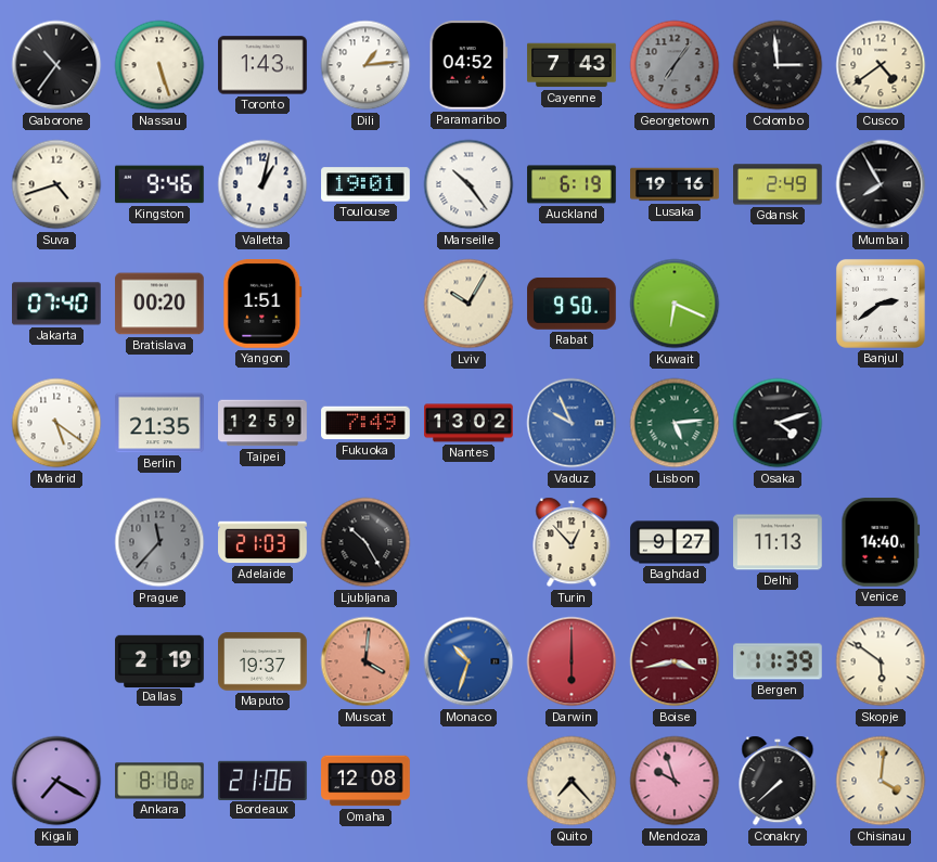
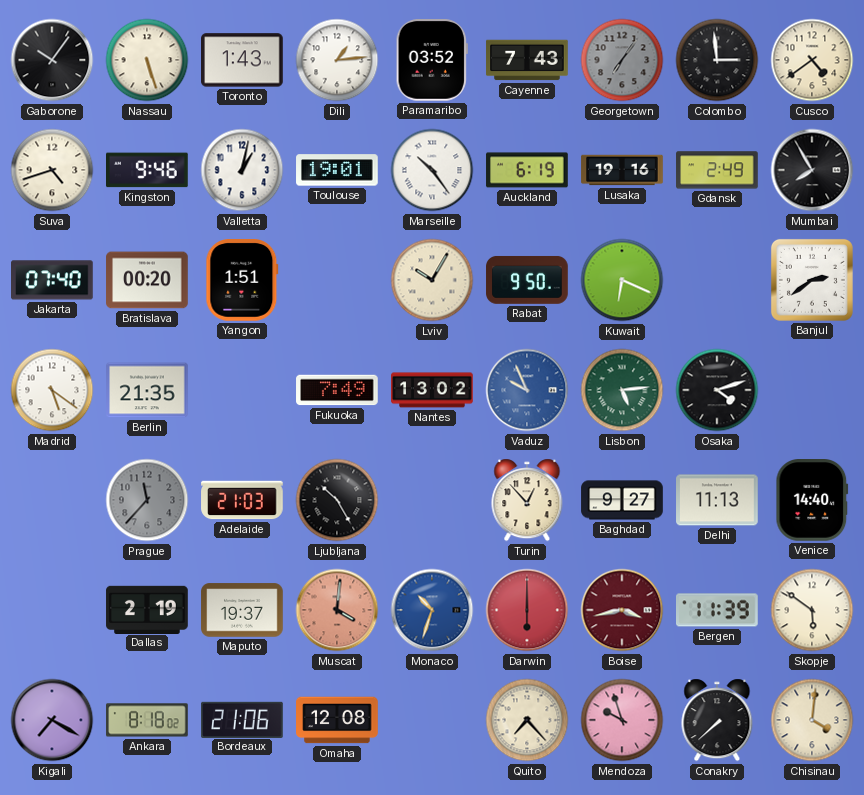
Gaborone: 10:36 -> 10:06
Paramaribo: 04:52 -> 03:52
Taipei: 12:59 -> none
